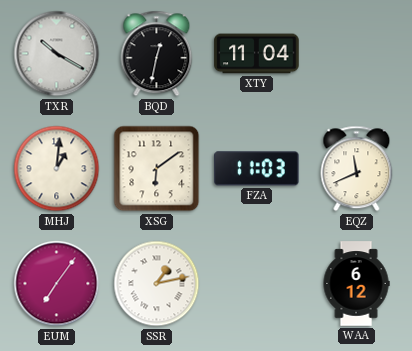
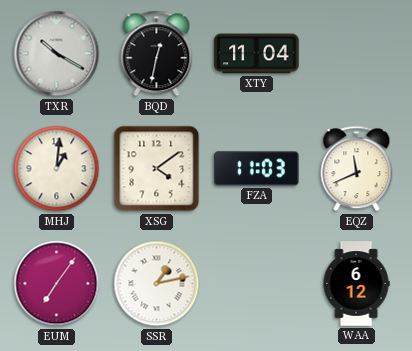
XSG: 6:09 -> 4:09
